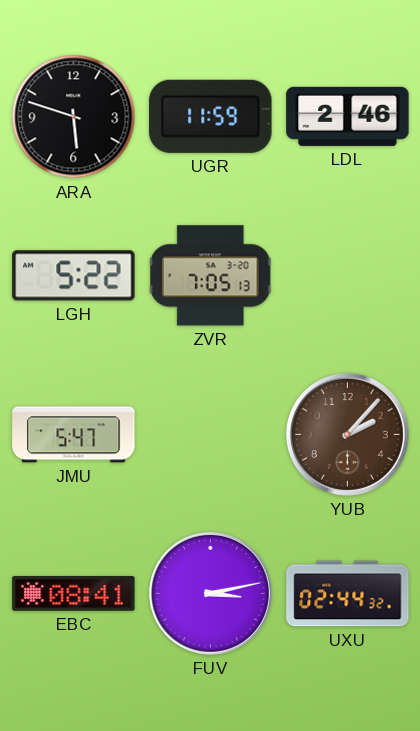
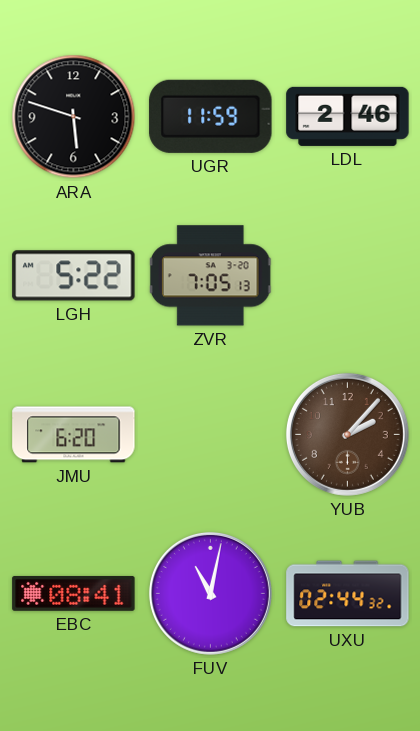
JMU: 5:47 -> 6:20
FUV: 3:13 -> 11:02
